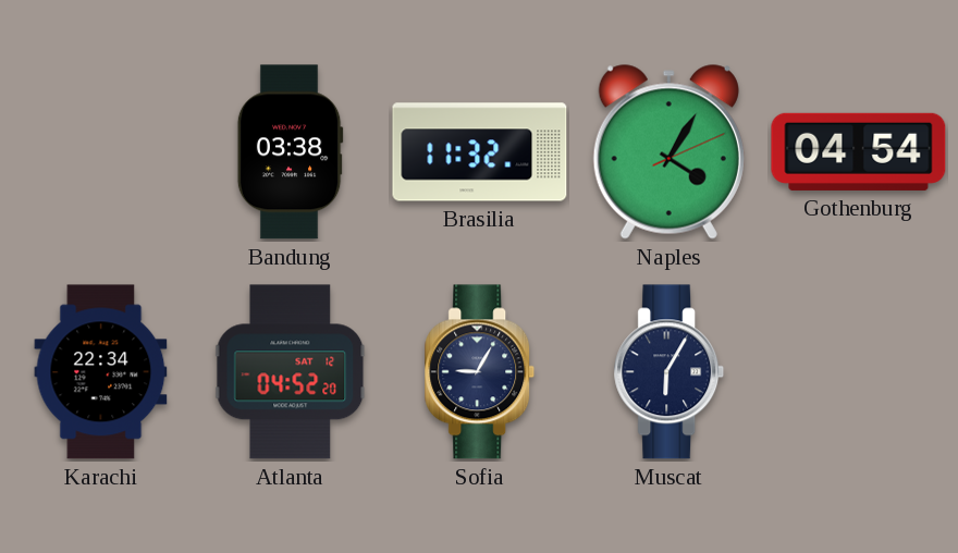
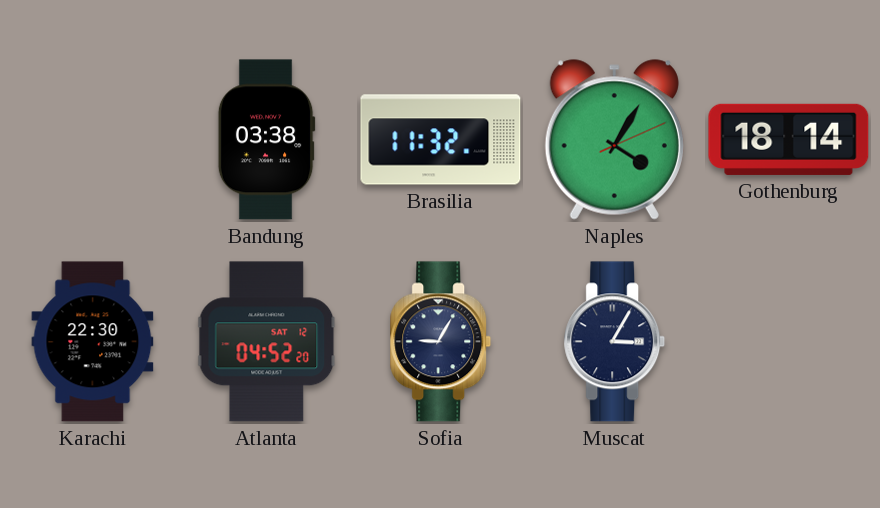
Gothenburg: 04:54 -> 18:14
Karachi: 22:34 -> 22:30
Muscat: 6:05 -> 3:05
